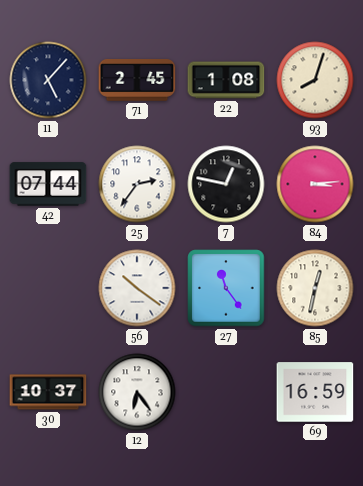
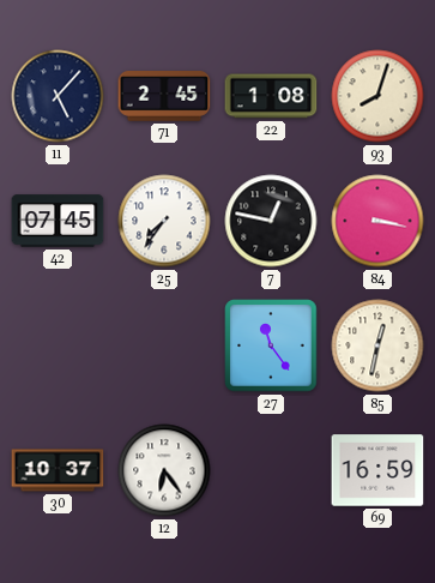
42: 07:44 -> 07:45
25: 2:36 -> 7:36
84: 3:14 -> 3:17
56: 10:21 -> none
